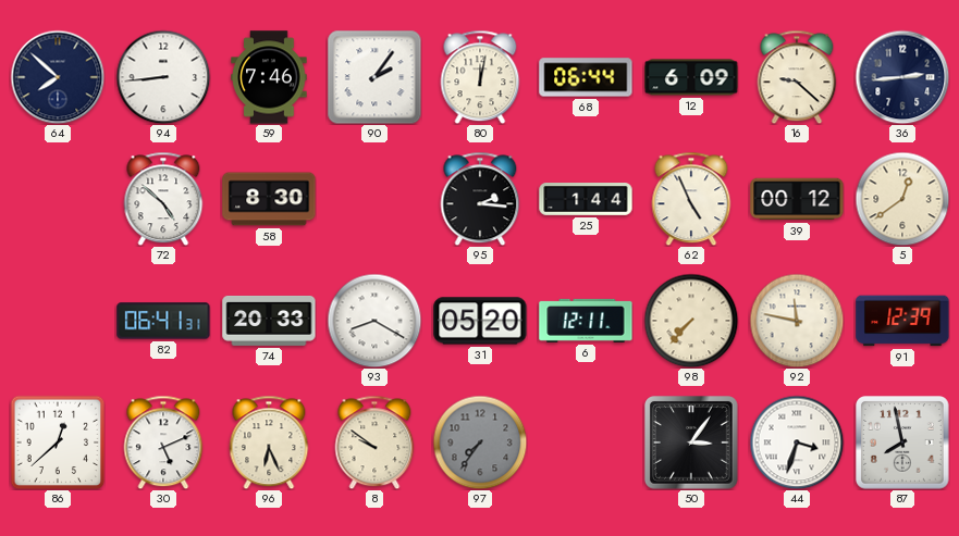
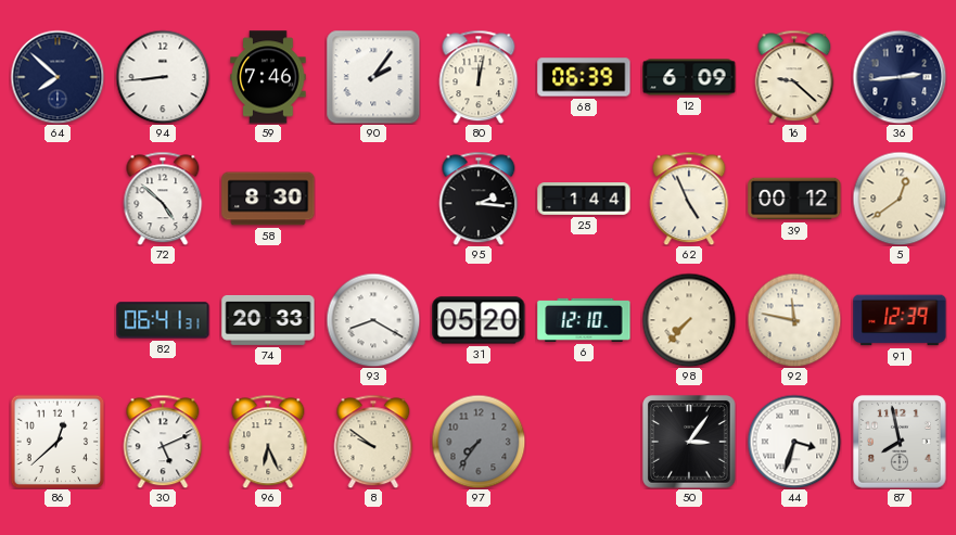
68: 06:44 -> 06:39
6: 12:11 -> 12:10
